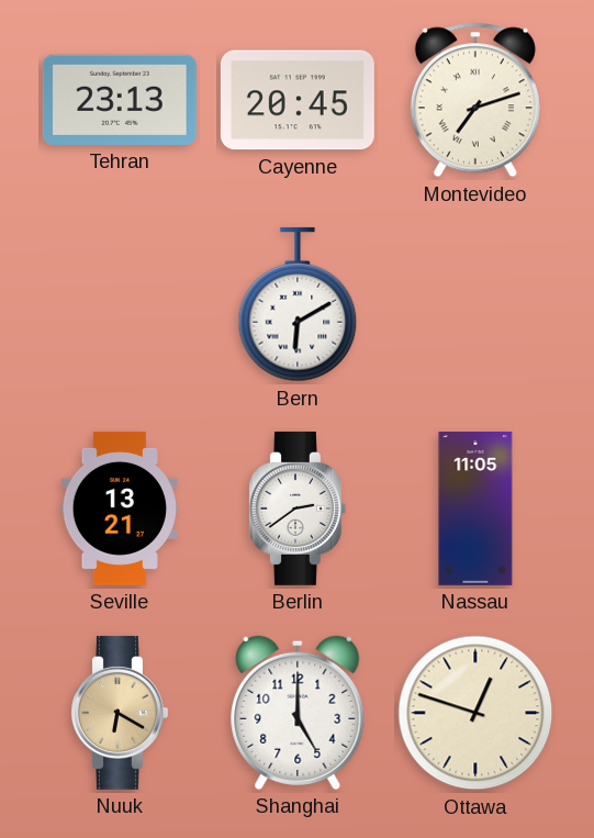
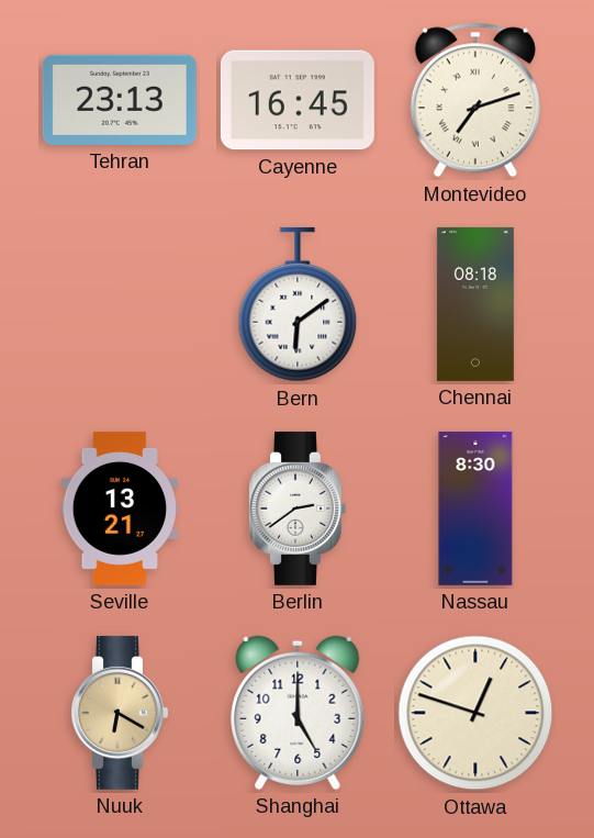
Cayenne: 20:45 -> 16:45
Bern: 6:10 -> 6:09
Chennai: none -> 08:18
Nassau: 11:05 -> 8:30
